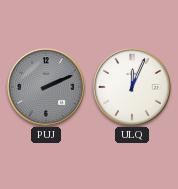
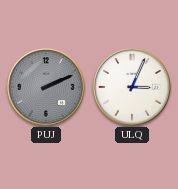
ULQ: 12:04 -> 3:04
